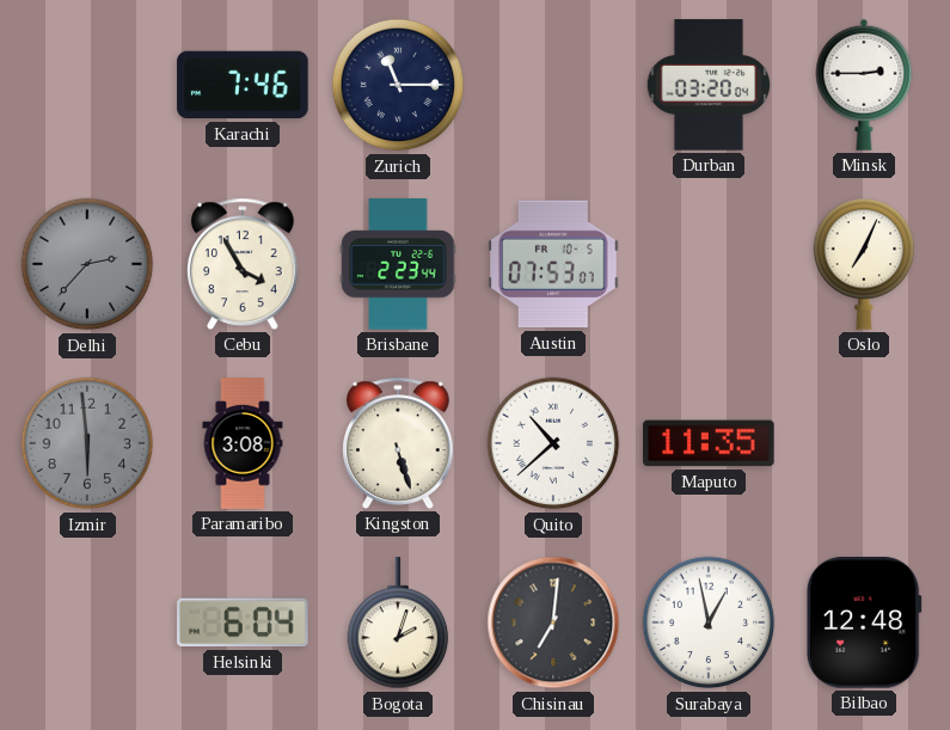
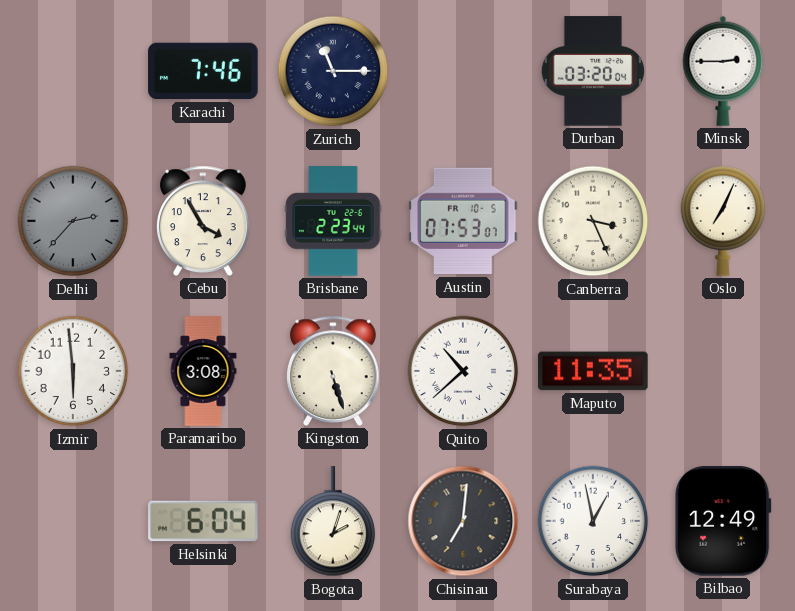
Canberra: none -> 3:26
Izmir dial: grey -> white
Bilbao: 12:48 -> 12:49
